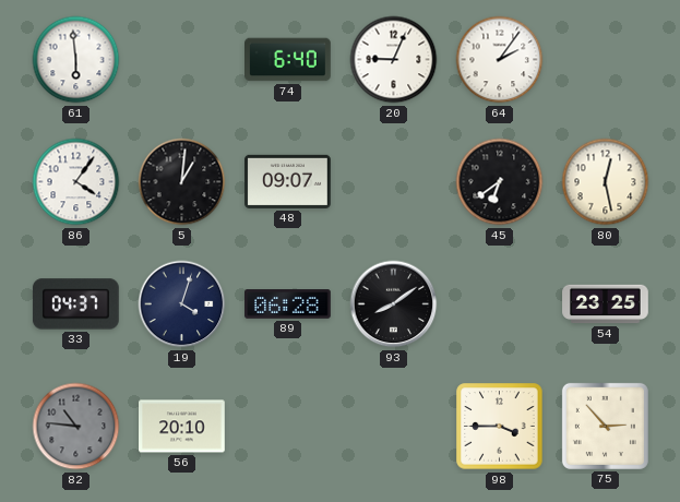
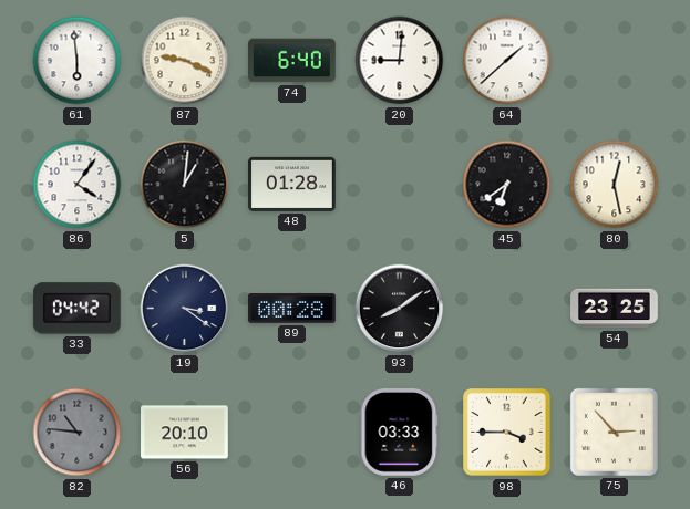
87: none -> 9:19
20: 9:04 -> 9:01
64: 2:06 -> 1:38
48: 09:07 -> 01:28
33: 04:37 -> 04:42
19: 4:03 -> 3:21
89: 06:28 -> 00:28
46: none -> 03:33
